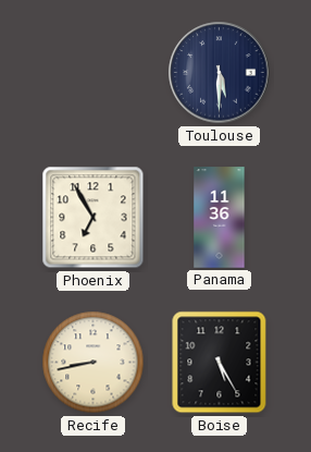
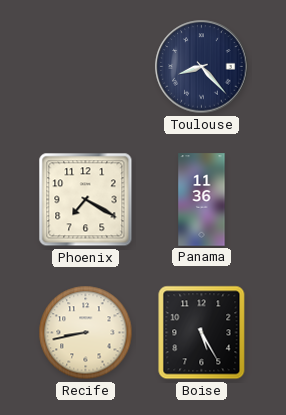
Toulouse: 5:30 -> 8:23
Phoenix: 6:55 -> 7:20
